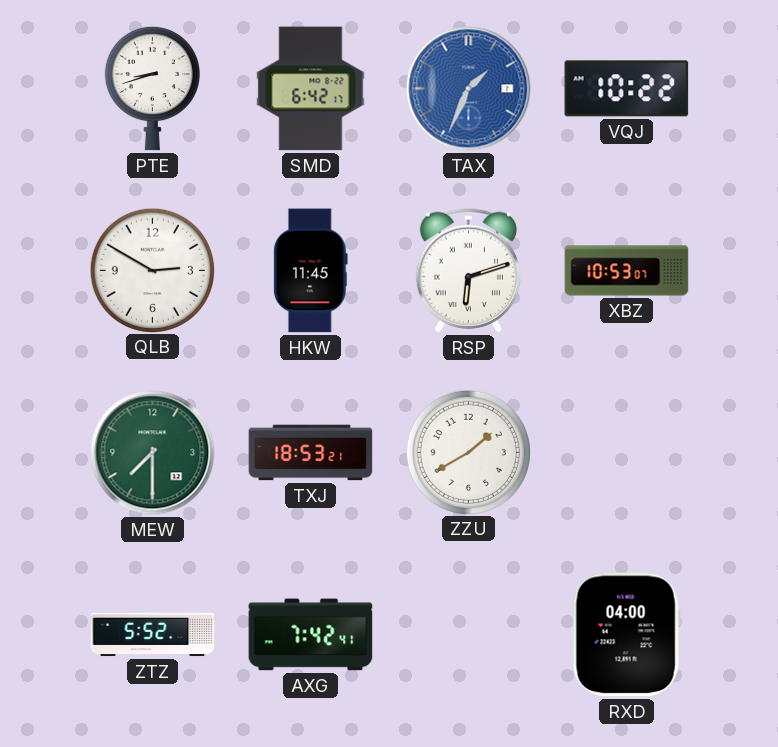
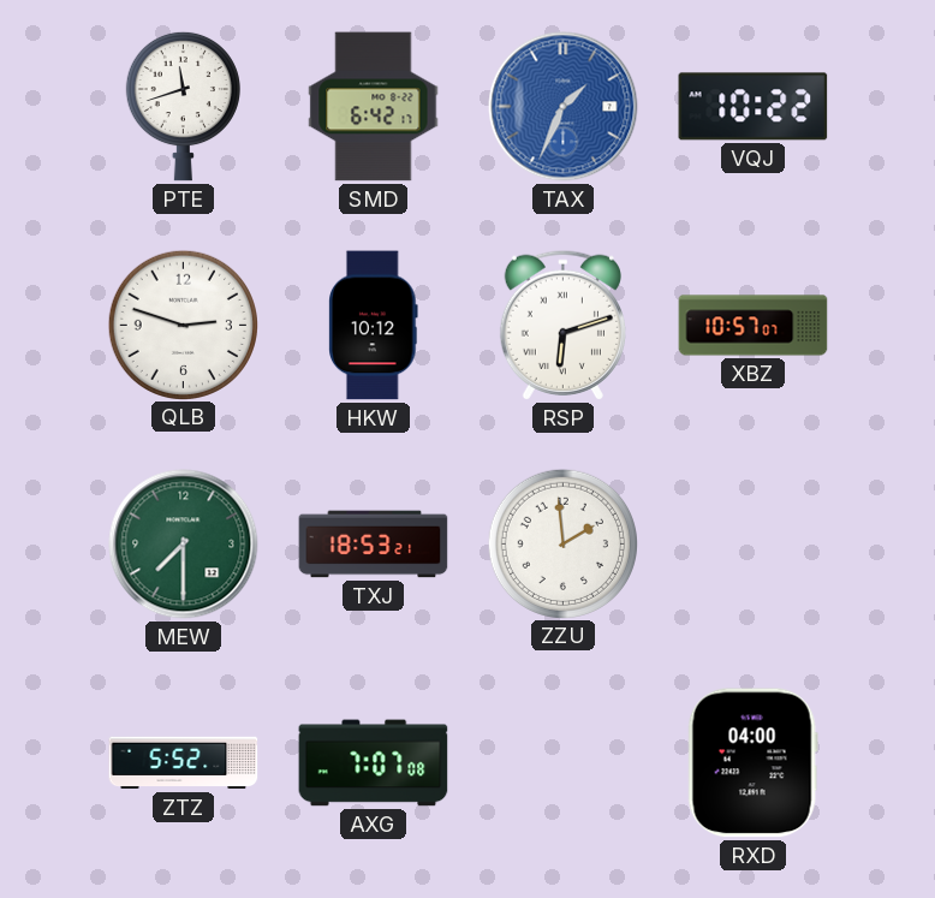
PTE: 8:42 -> 11:42
QLB: 2:50 -> 2:48
HKW: 11:45 -> 10:12
XBZ: 10:53 -> 10:57
ZZU: 1:40 -> 1:59
AXG: 7:42 -> 7:07
